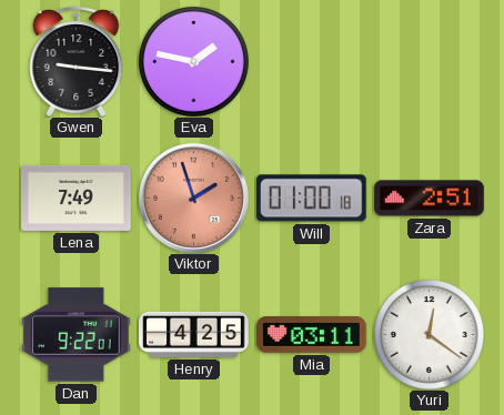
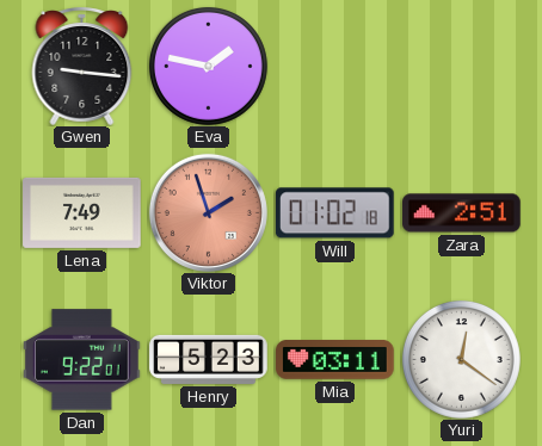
Will: 01:00 -> 01:02
Henry: 4:25 -> 5:23
